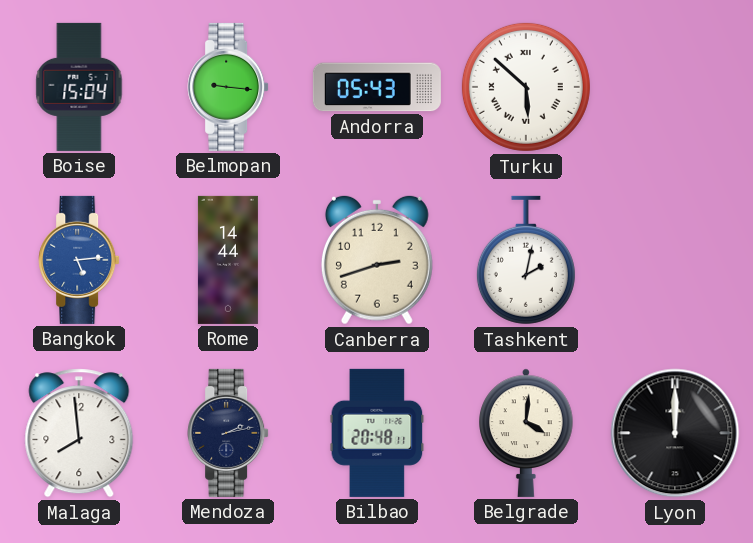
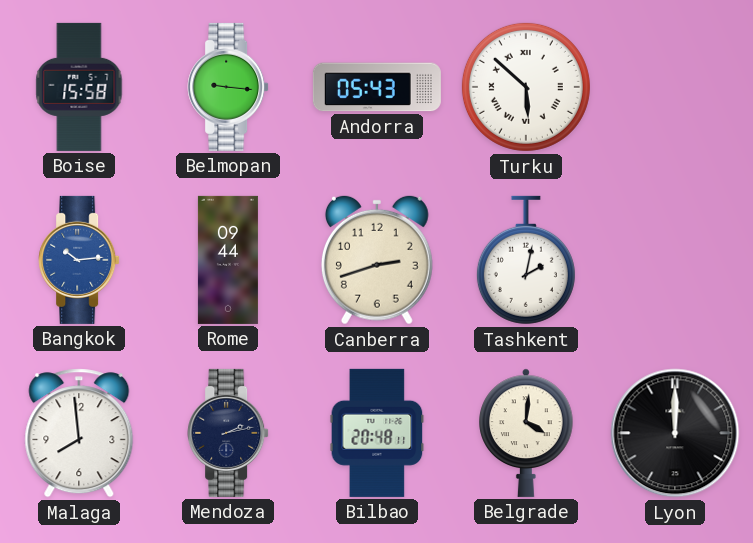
Boise: 15:04 -> 15:58
Bangkok: 5:14 -> 10:14
Rome: 14:44 -> 09:44
